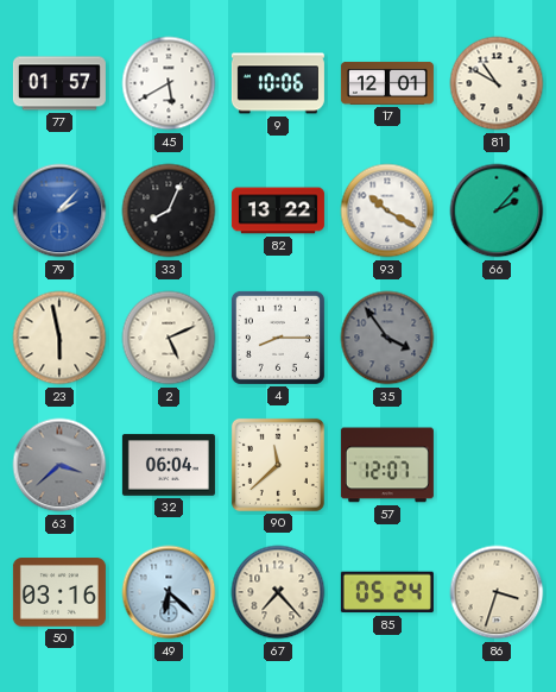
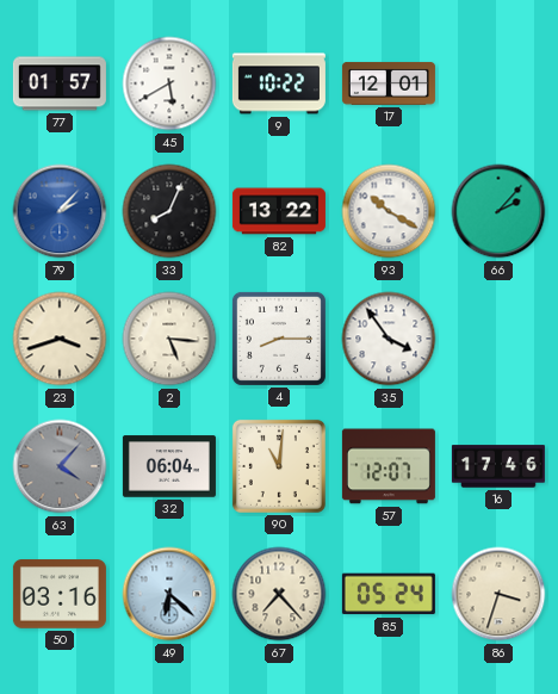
9: 10:06 -> 10:22
81: 10:50 -> none
23: 5:58 -> 3:42
2: 5:11 -> 5:16
35 dial: grey -> white
63: 3:38 -> 4:07
90: 11:38 -> 11:01
16: none -> 17:46
